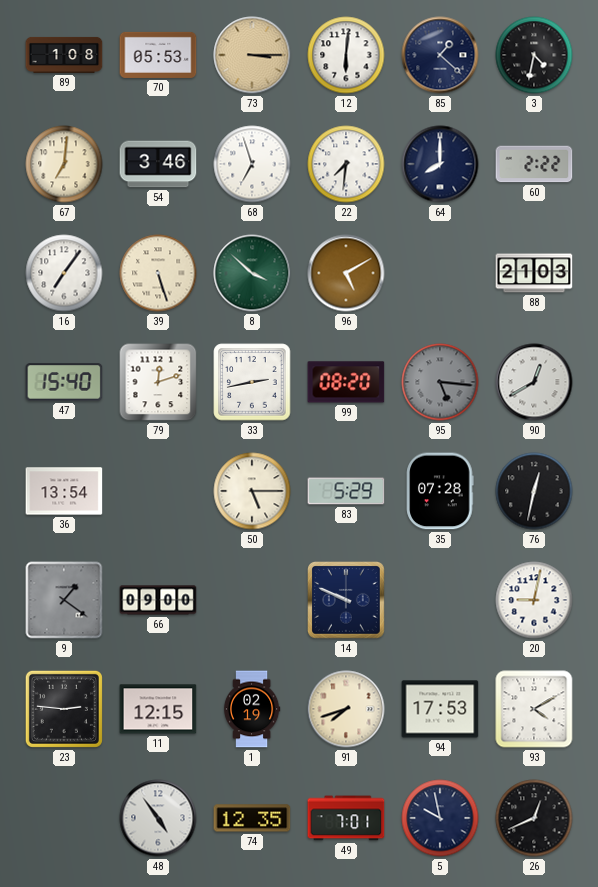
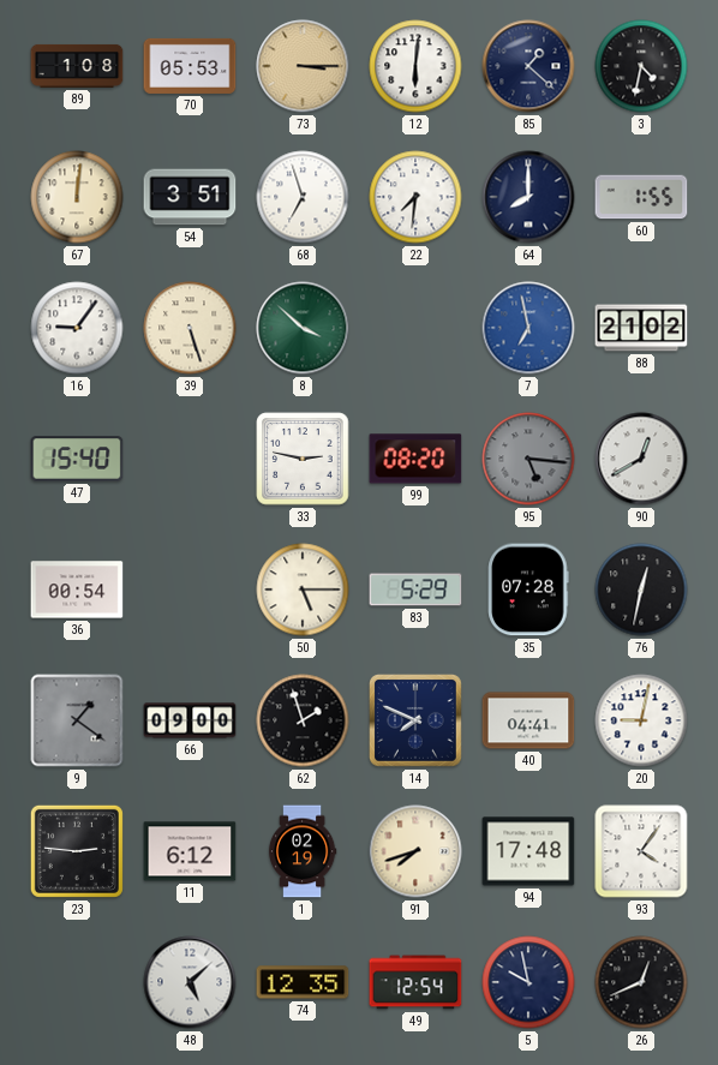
67: 7:01 -> 12:01
54: 3:46 -> 3:51
60: 2:22 -> 1:55
16: 7:06 -> 9:06
96: 5:10 -> none
7: none -> 6:58
88: 21:03 -> 21:02
79: 12:12 -> none
33: 2:43 -> 2:47
36: 13:54 -> 00:54
62: none -> 1:57
14: 9:49 -> 7:49
40: none -> 04:41
11: 12:15 -> 6:12
94: 17:53 -> 17:48
93: 4:10 -> 4:06
48: 4:54 -> 5:08
49: 7:01 -> 12:54
